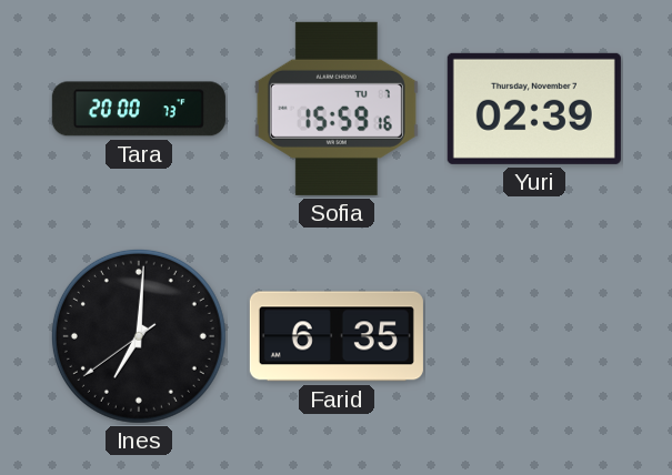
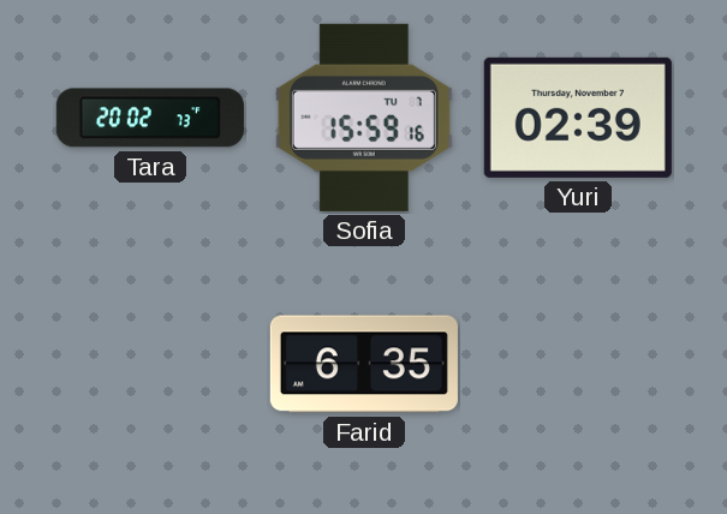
Tara: 20:00 -> 20:02
Ines: 7:00 -> none
